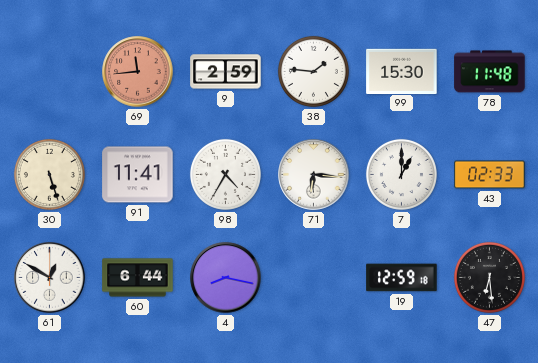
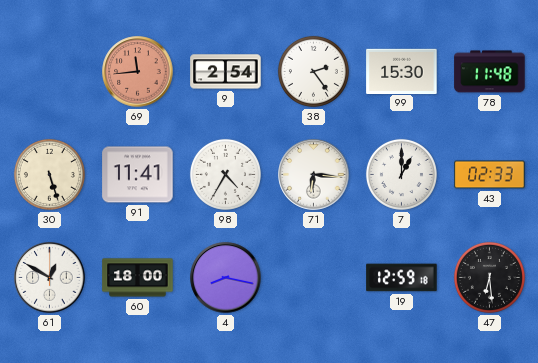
9: 2:59 -> 2:54
38: 1:46 -> 2:24
60: 6:44 -> 18:00
